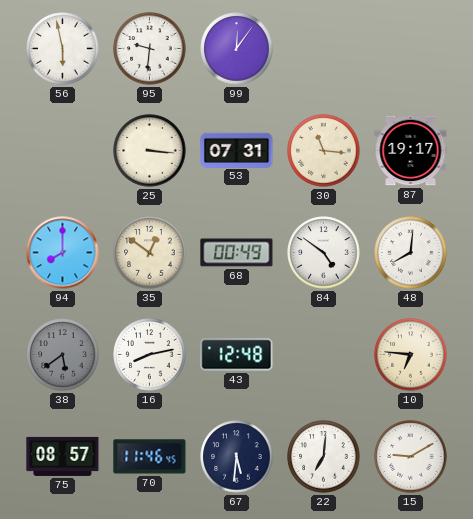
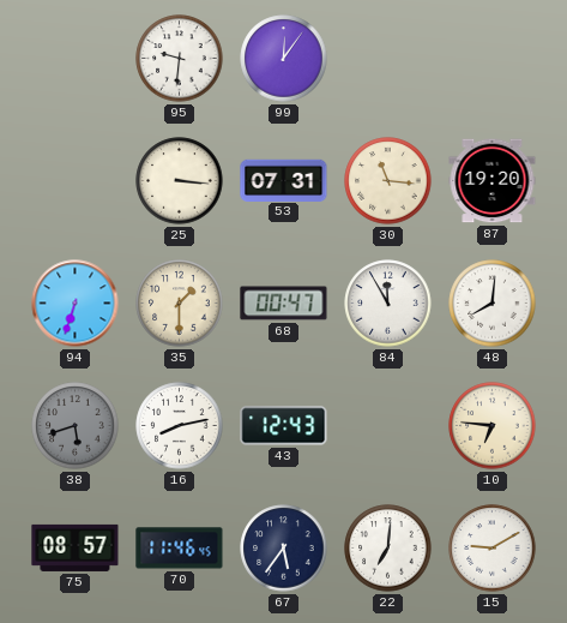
56: 5:58 -> none
87: 19:17 -> 19:20
94: 8:00 -> 6:33
35: 12:51 -> 1:30
68: 00:49 -> 00:47
84: 4:51 -> 11:55
38: 5:39 -> 5:42
43: 12:48 -> 12:43
67: 5:31 -> 5:36
